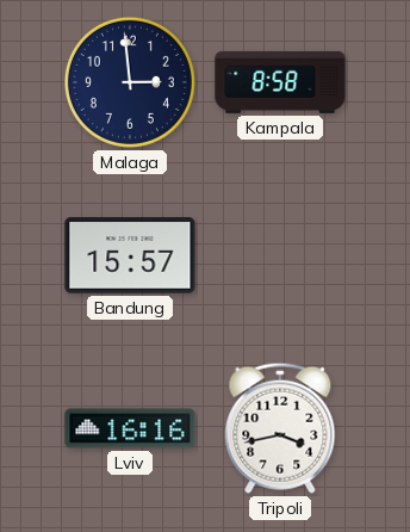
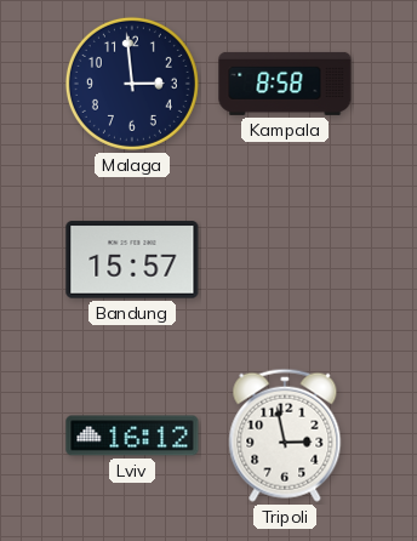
Lviv: 16:16 -> 16:12
Tripoli: 3:43 -> 2:58
